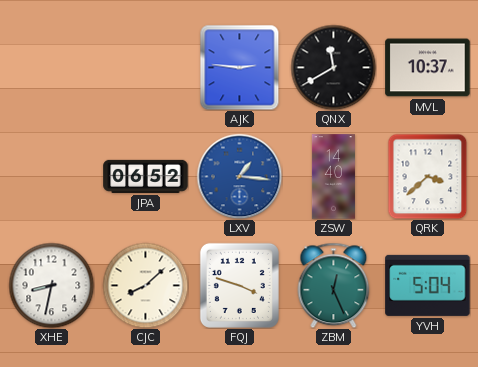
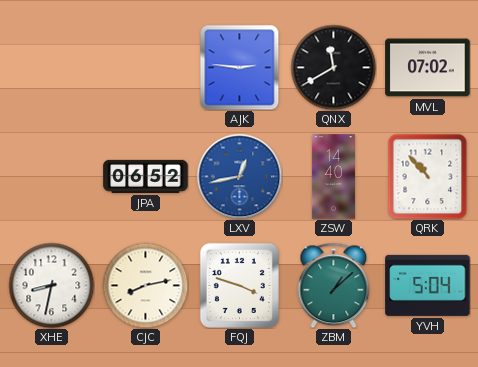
MVL: 10:37 -> 07:02
LXV: 1:16 -> 12:43
QRK: 3:38 -> 10:53
CJC: 8:08 -> 8:13
ZBM: 12:26 -> 1:08
